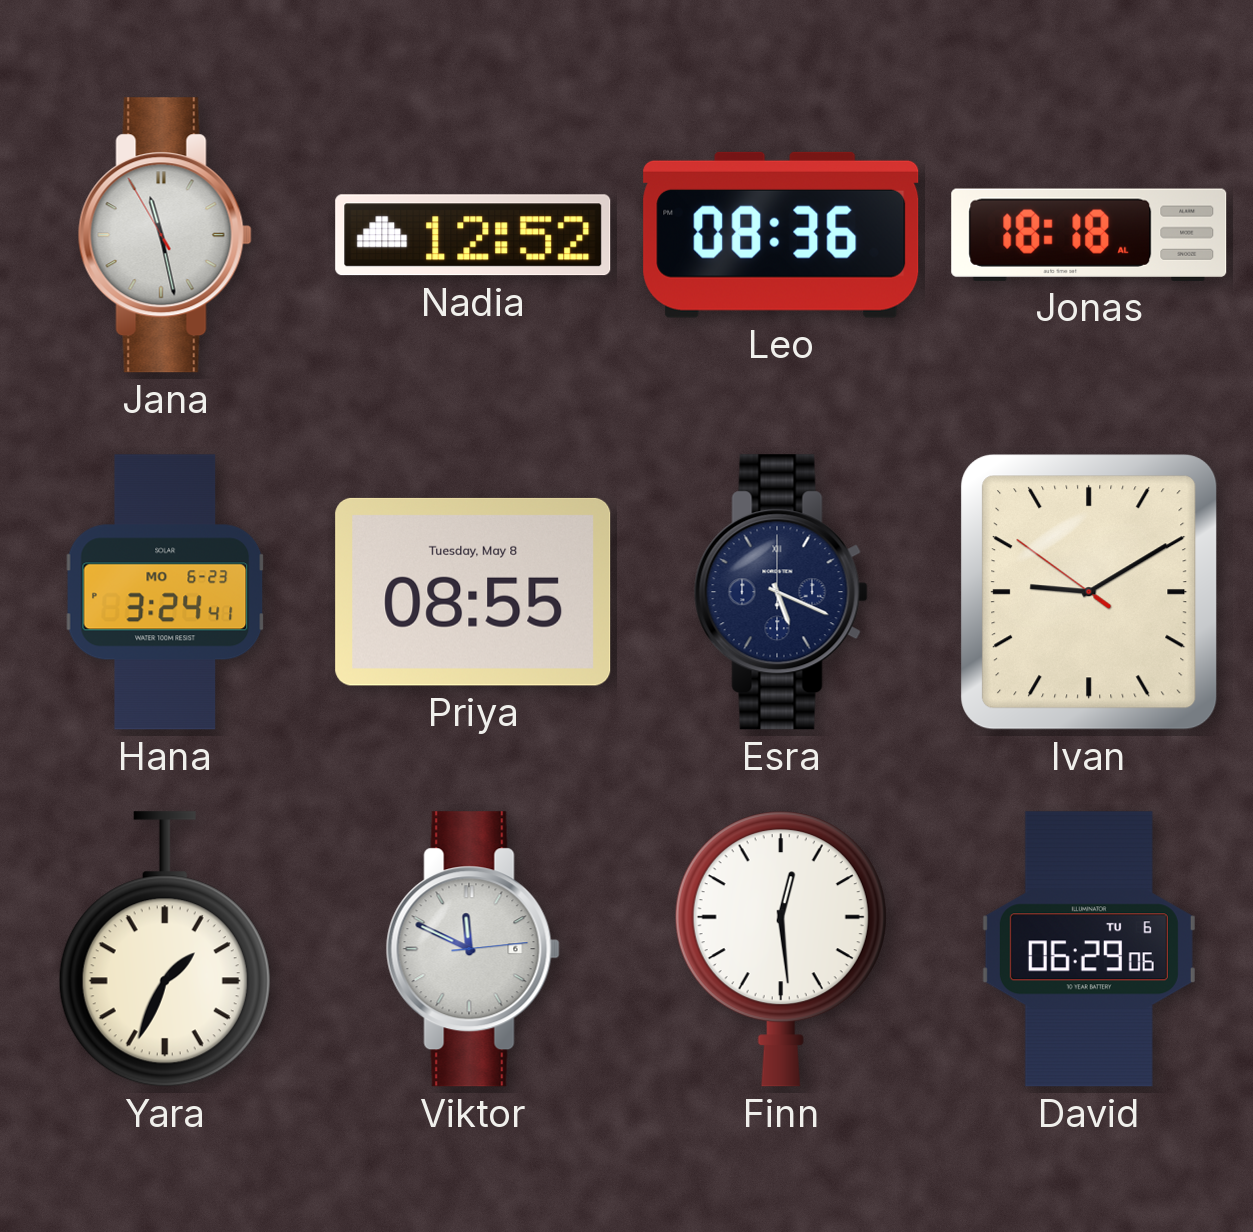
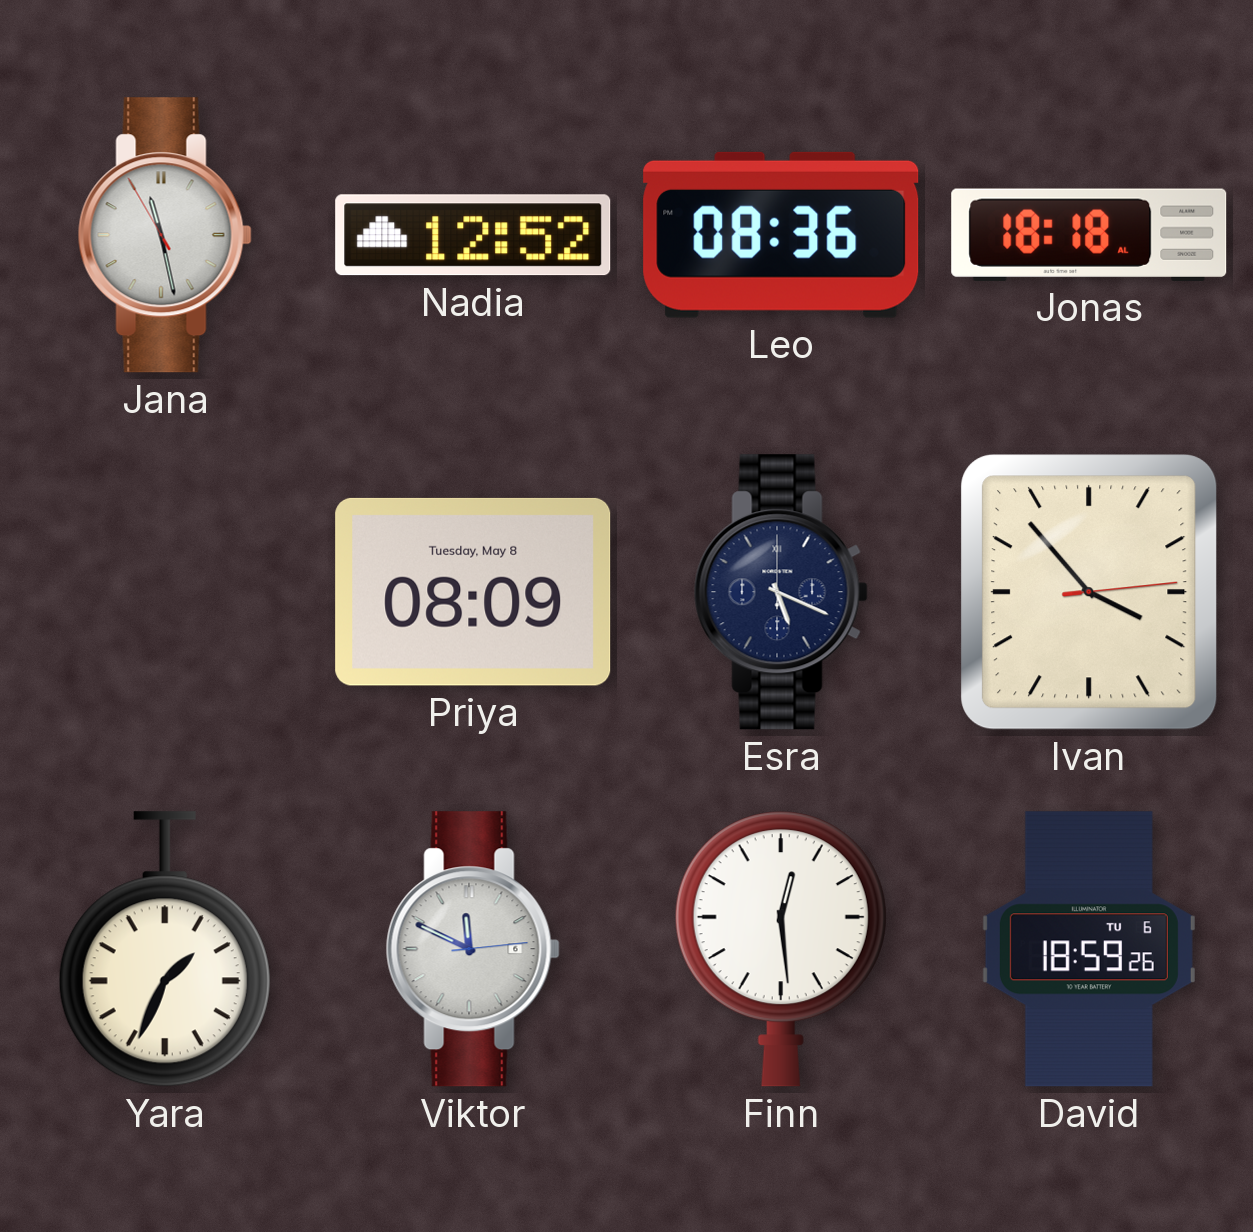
Hana: 3:24 -> none
Priya: 08:55 -> 08:09
Ivan: 9:09 -> 3:53
David: 06:29 -> 18:59
